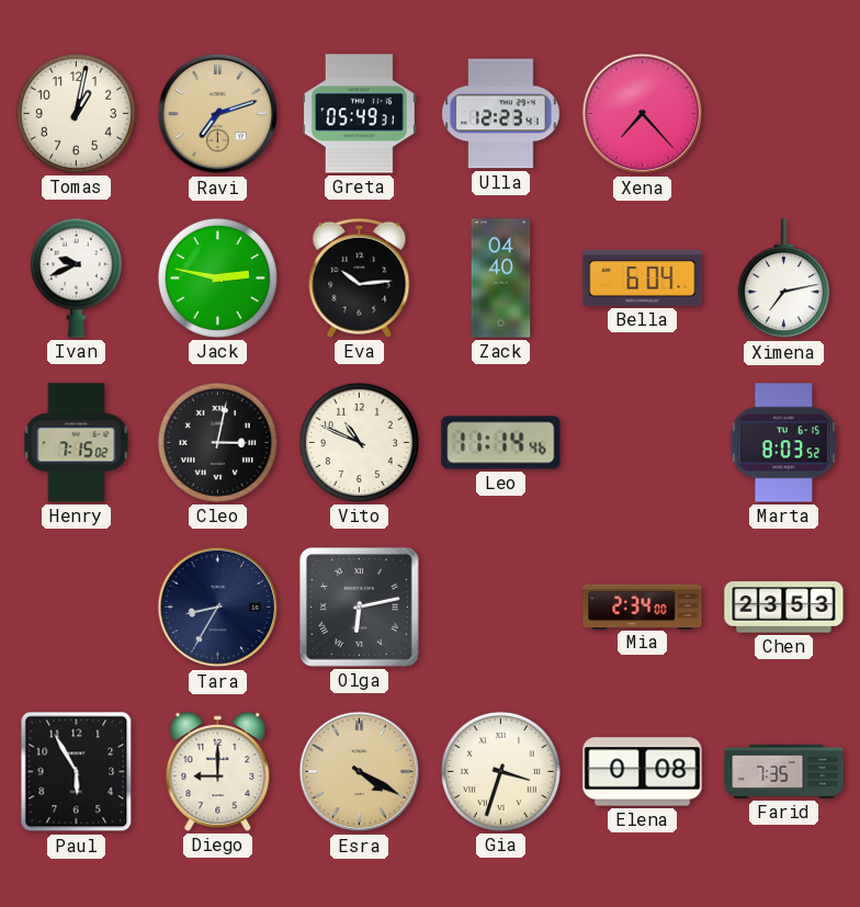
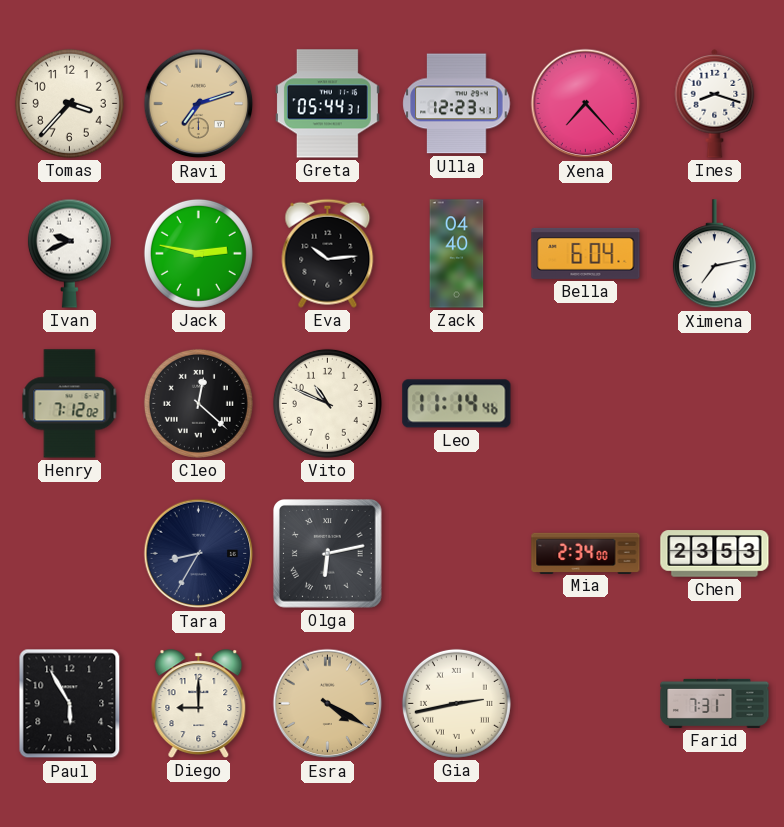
Tomas: 1:02 -> 3:37
Greta: 05:49 -> 05:44
Ines: none -> 8:18
Henry: 7:15 -> 7:12
Cleo: 3:02 -> 12:22
Marta: 8:03 -> none
Gia: 3:33 -> 2:43
Elena: 0:08 -> none
Farid: 7:35 -> 7:31
